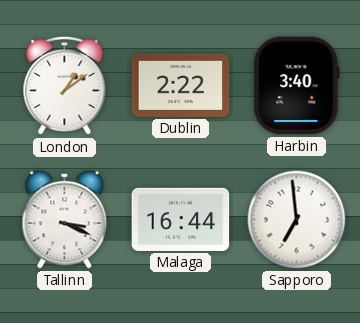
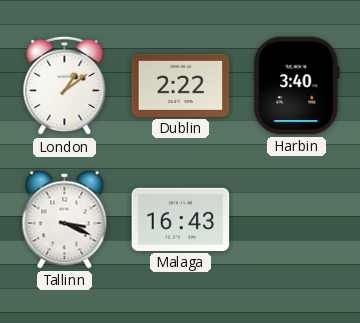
Malaga: 16:44 -> 16:43
Sapporo: 6:59 -> none
